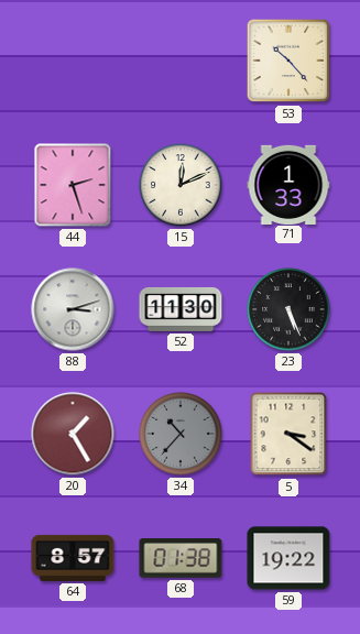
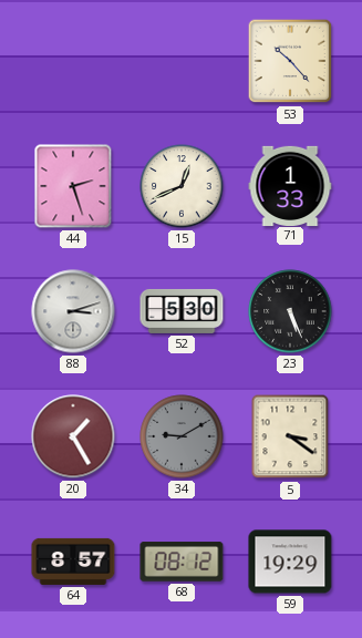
15: 12:11 -> 12:41
52: 11:30 -> 5:30
34: 10:37 -> 9:10
68: 01:38 -> 08:12
59: 19:22 -> 19:29
